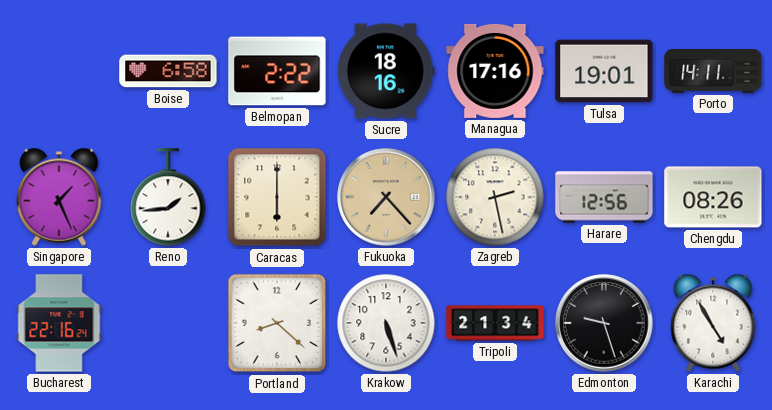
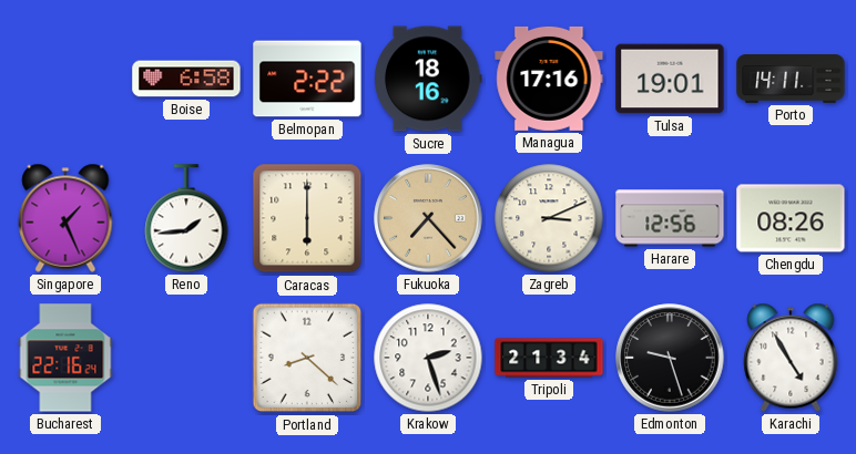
Zagreb: 2:28 -> 3:11
Krakow: 5:27 -> 2:27
